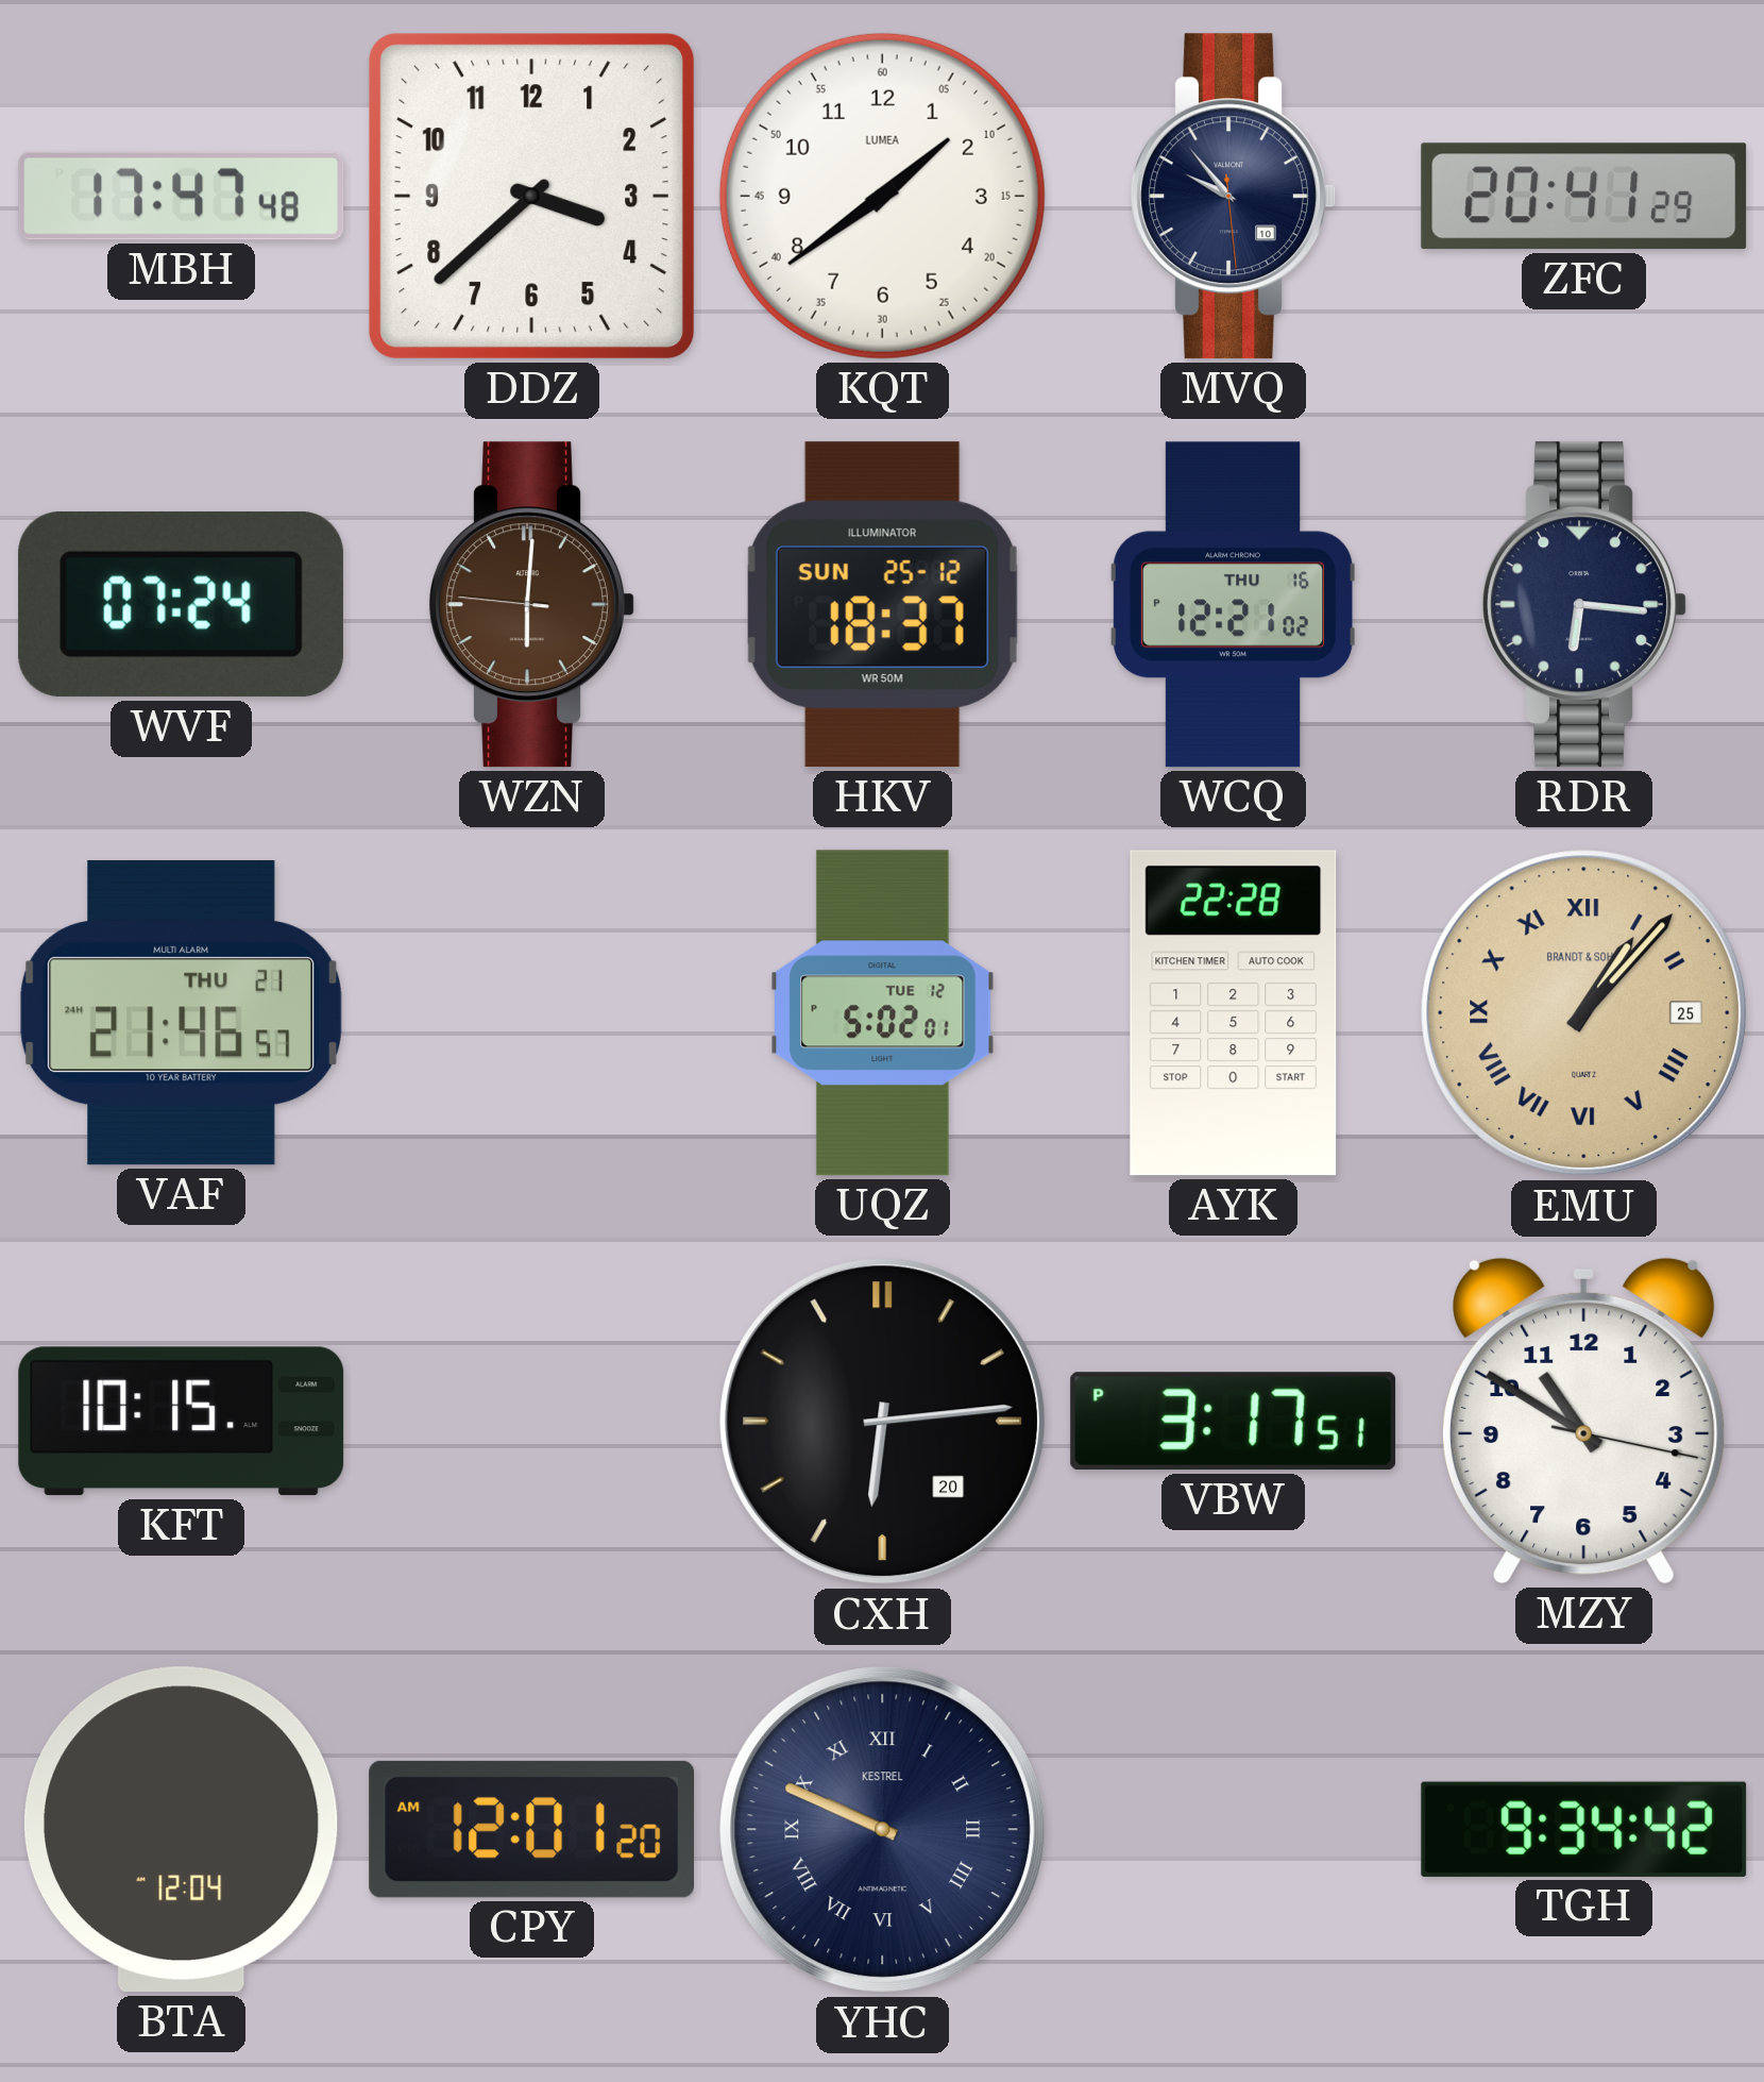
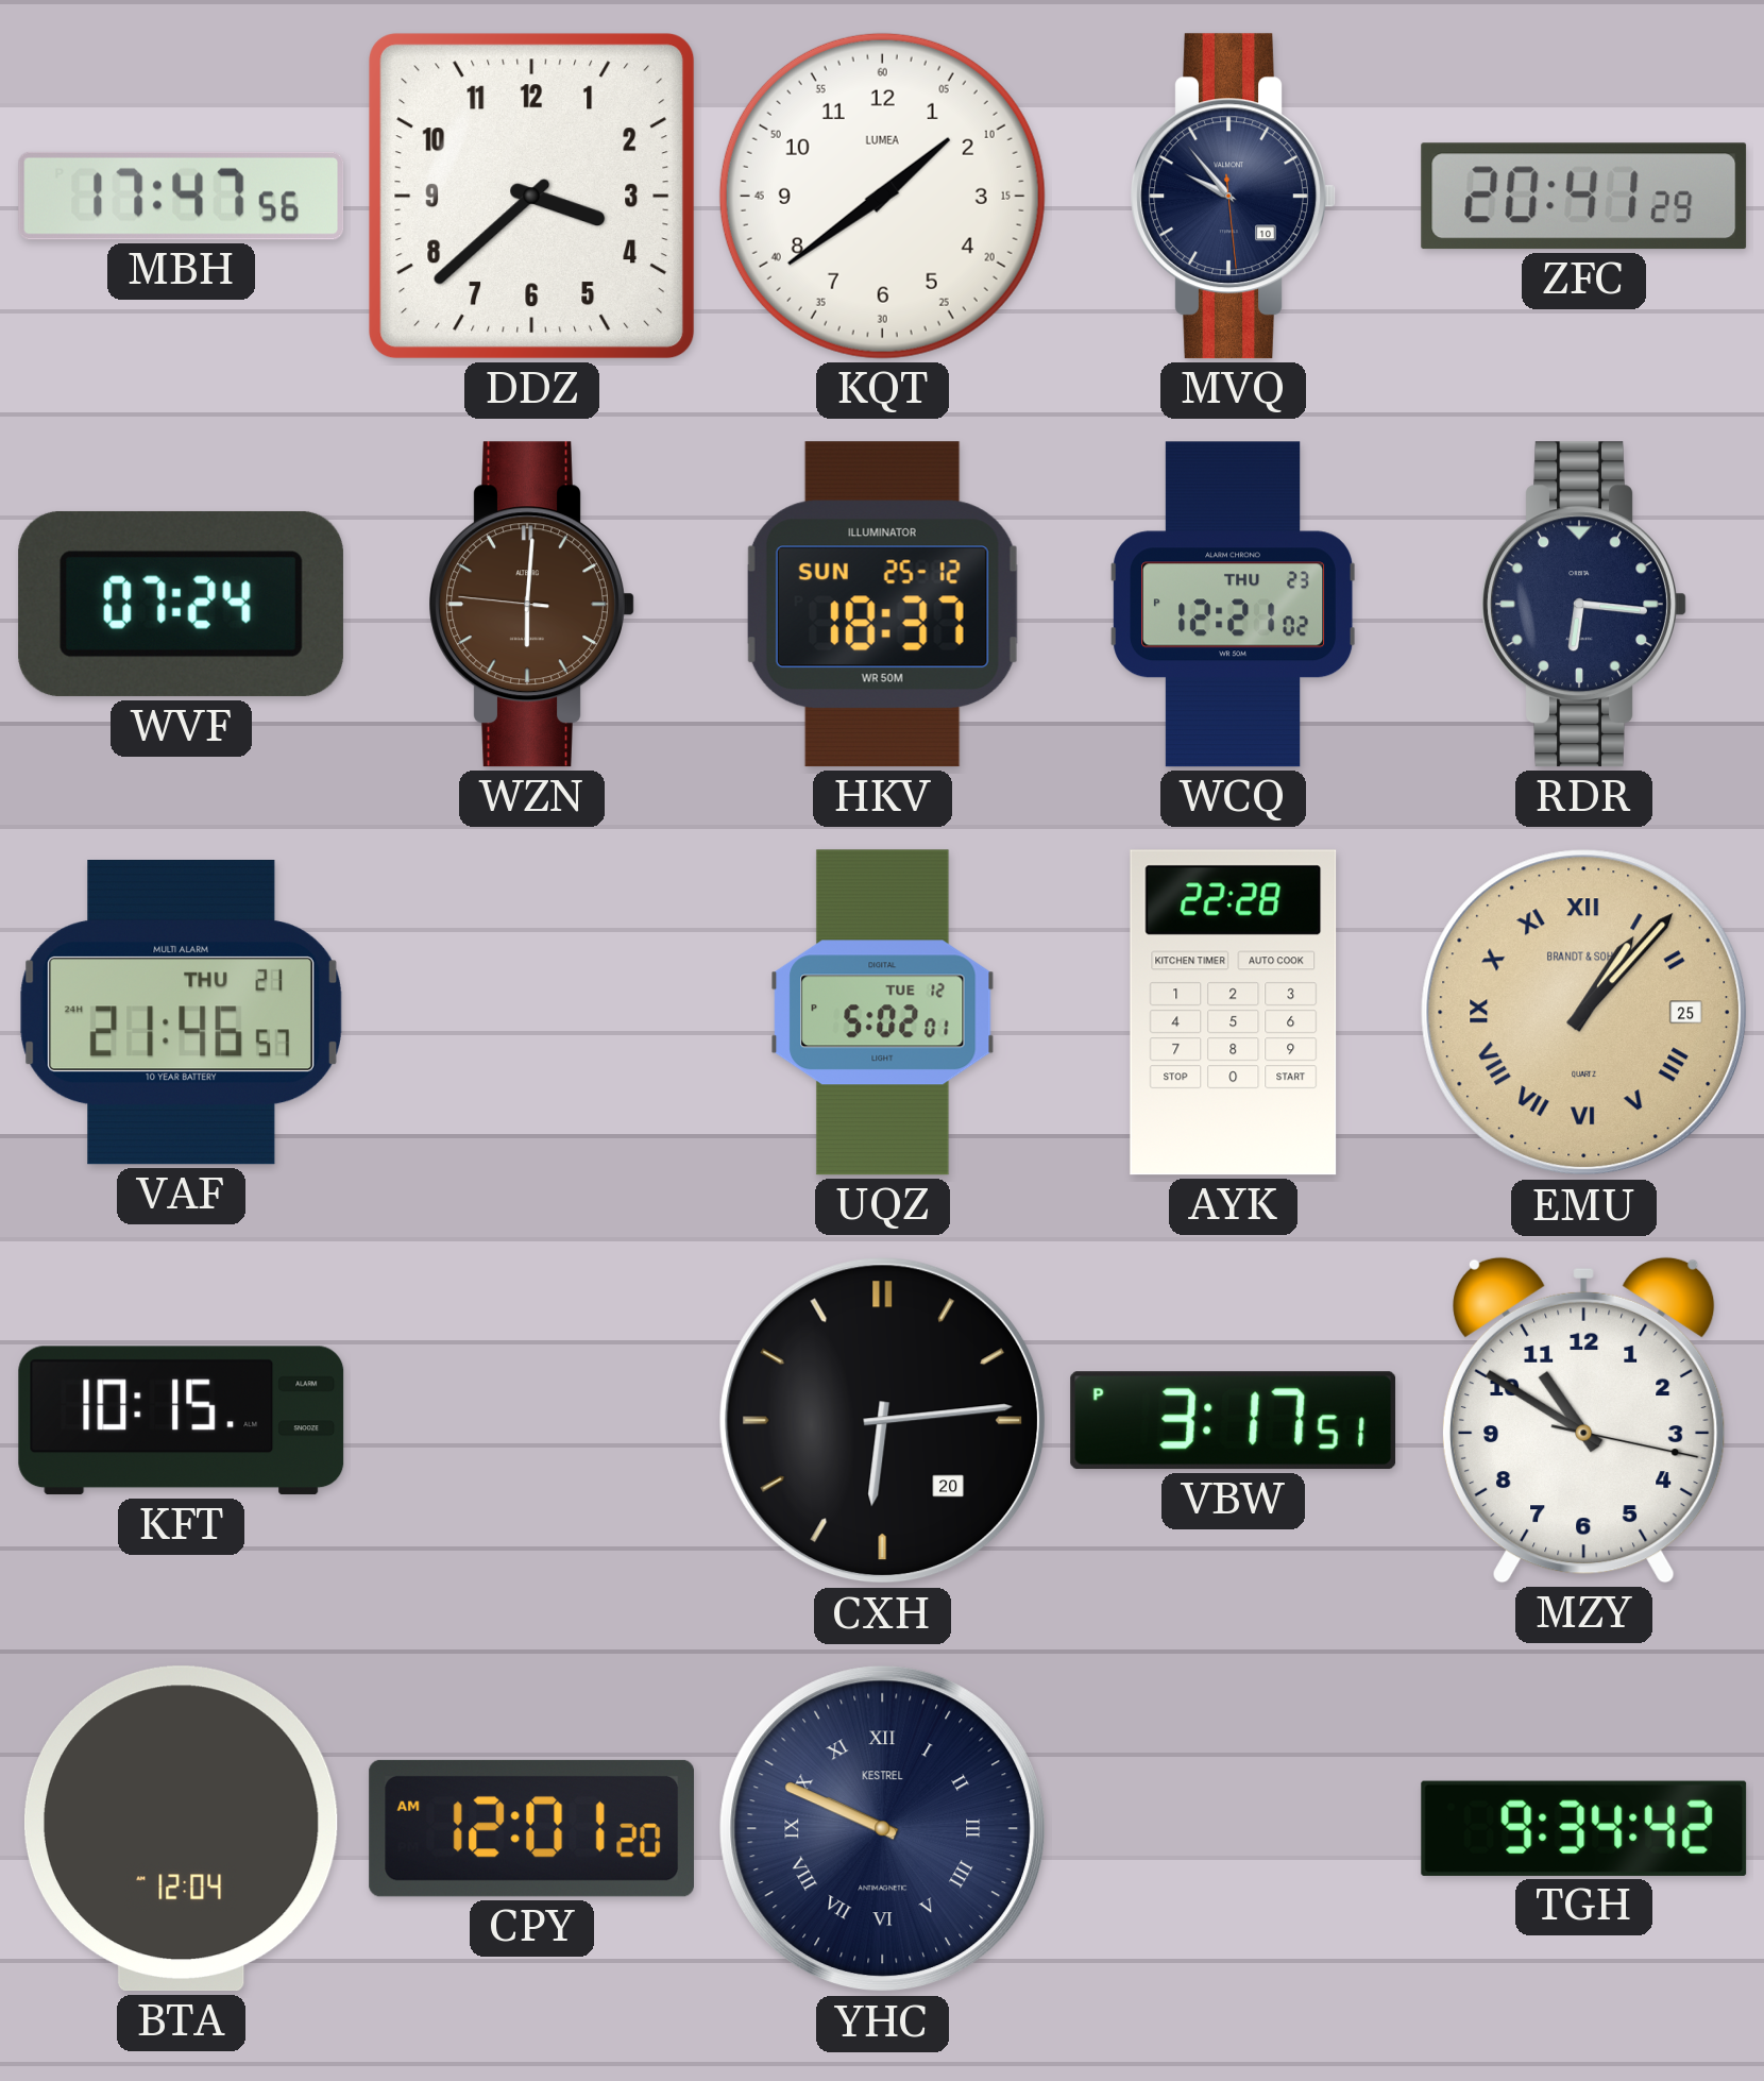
MBH: 17:47:48 -> 17:47:56
WCQ date: THU 16 -> THU 23
